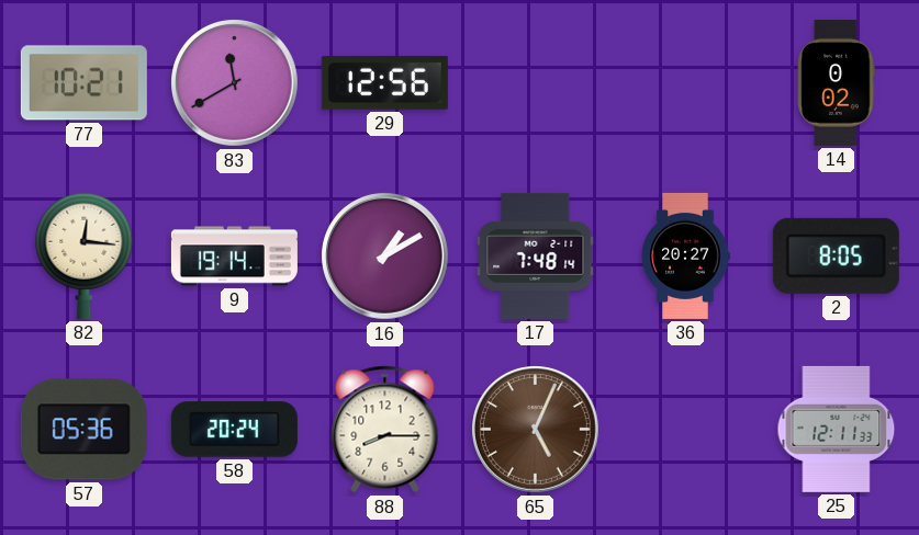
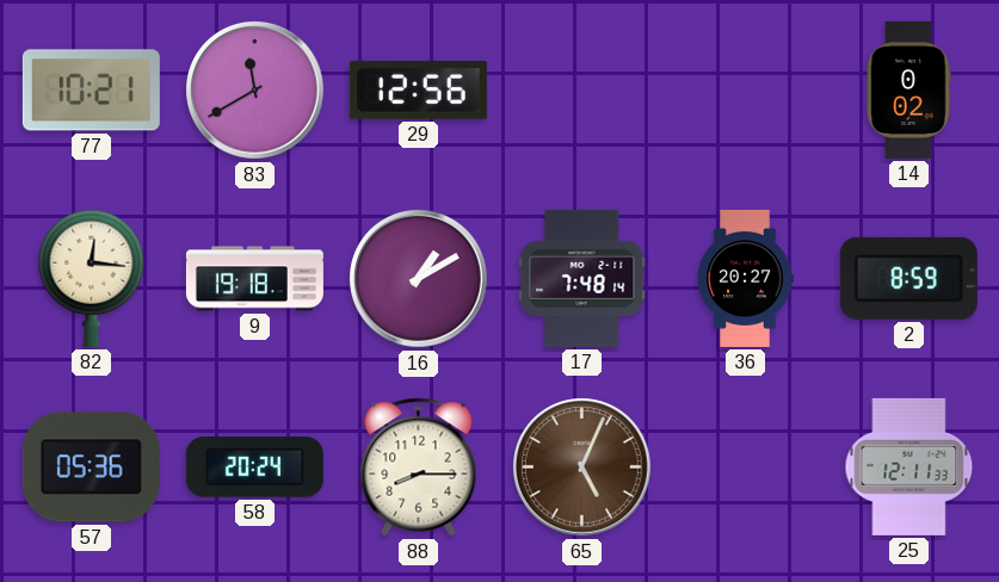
9: 19:14 -> 19:18
2: 8:05 -> 8:59
